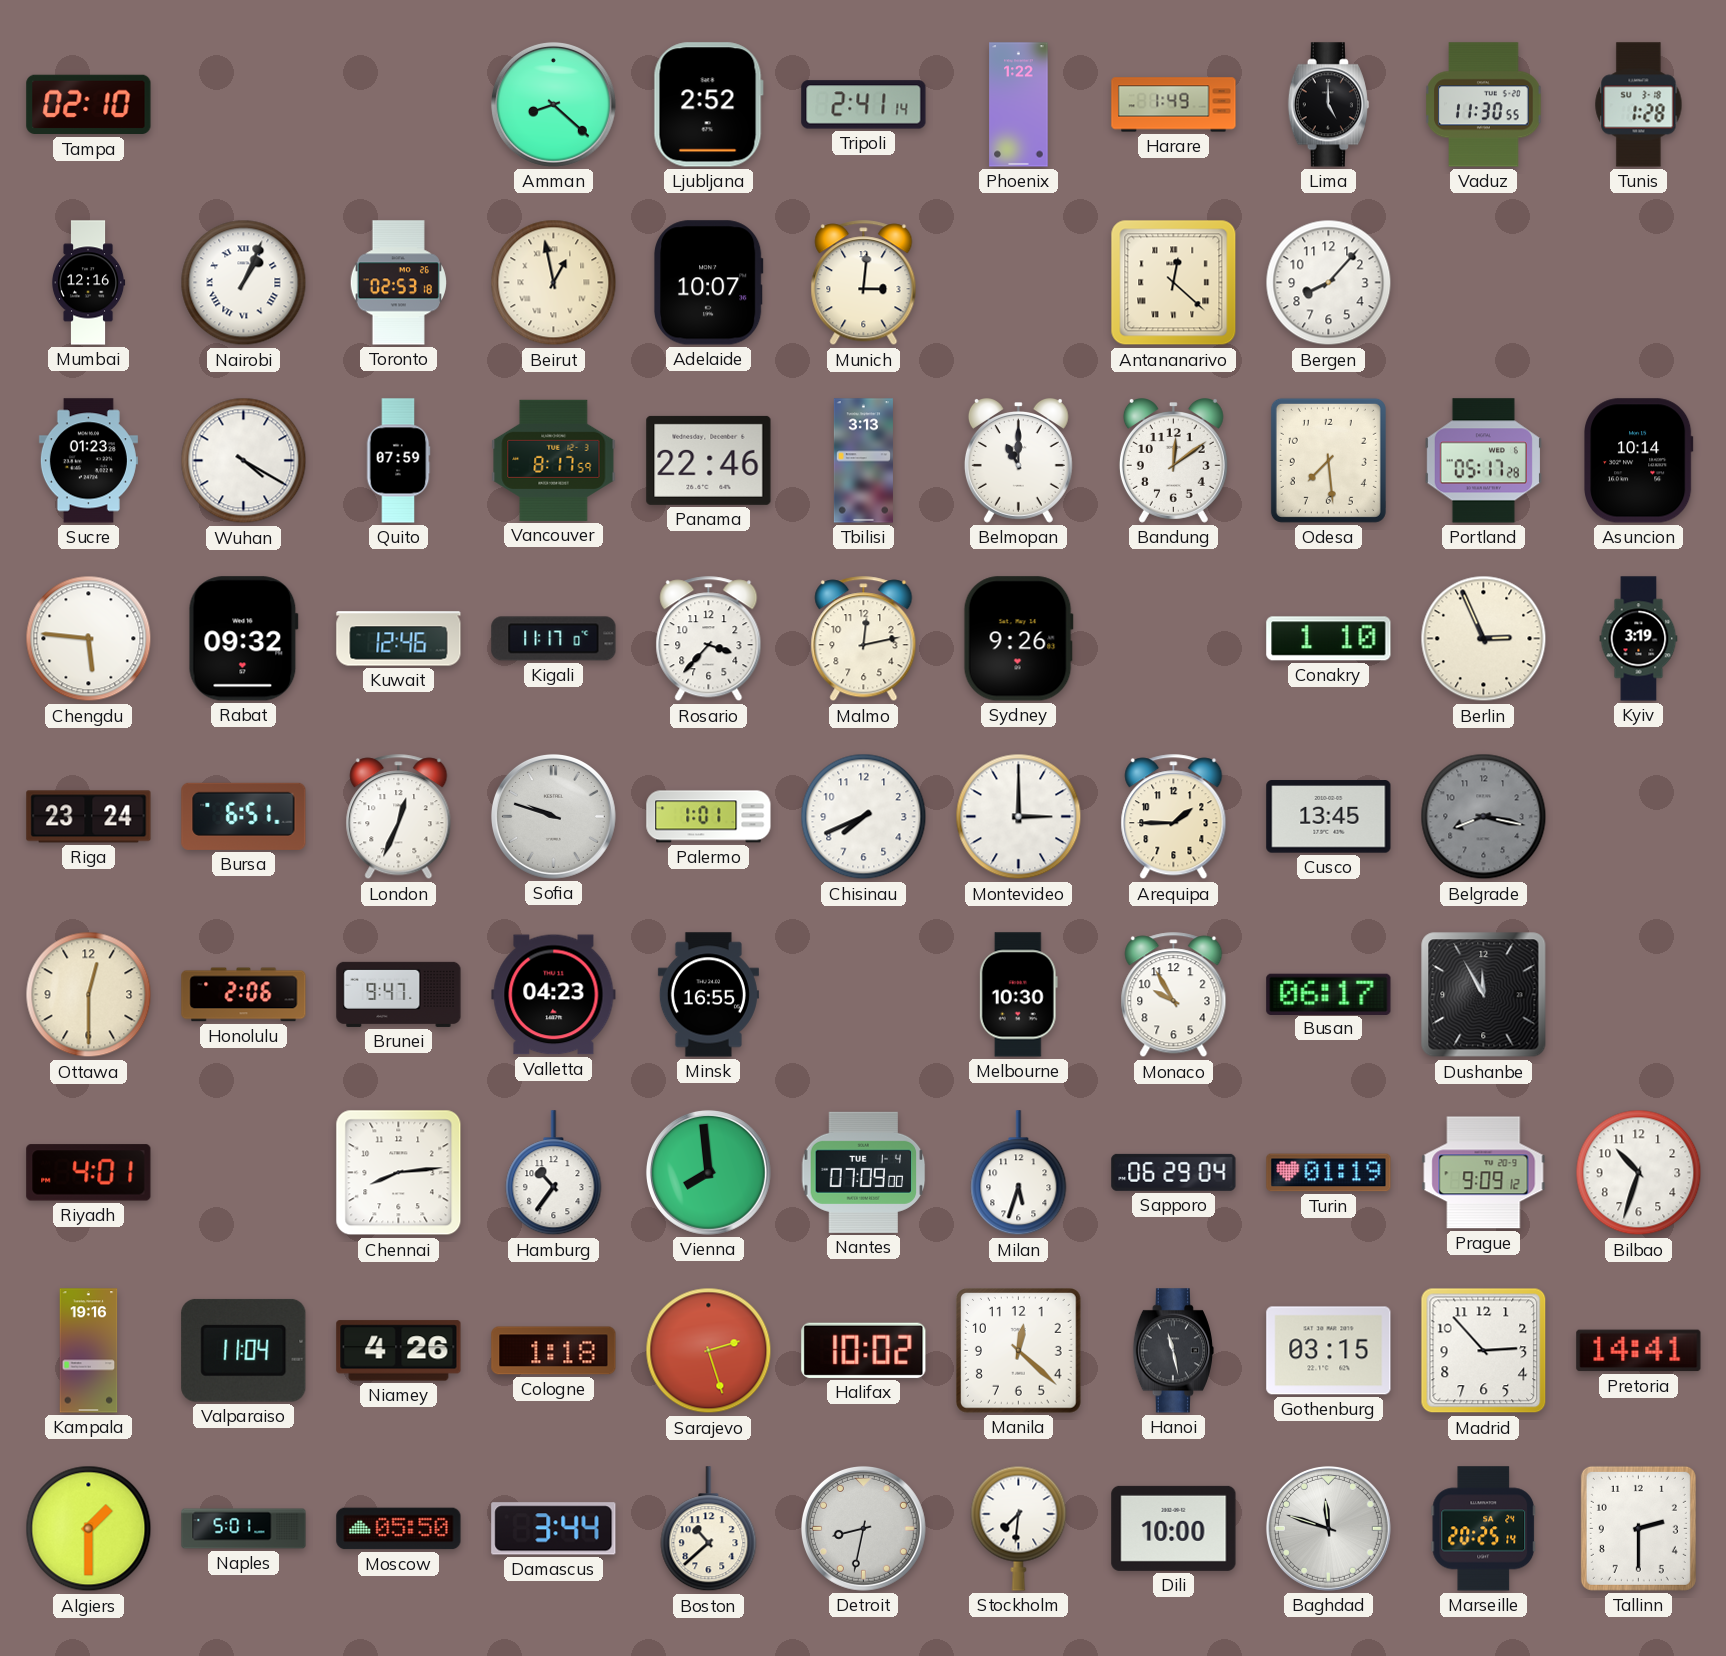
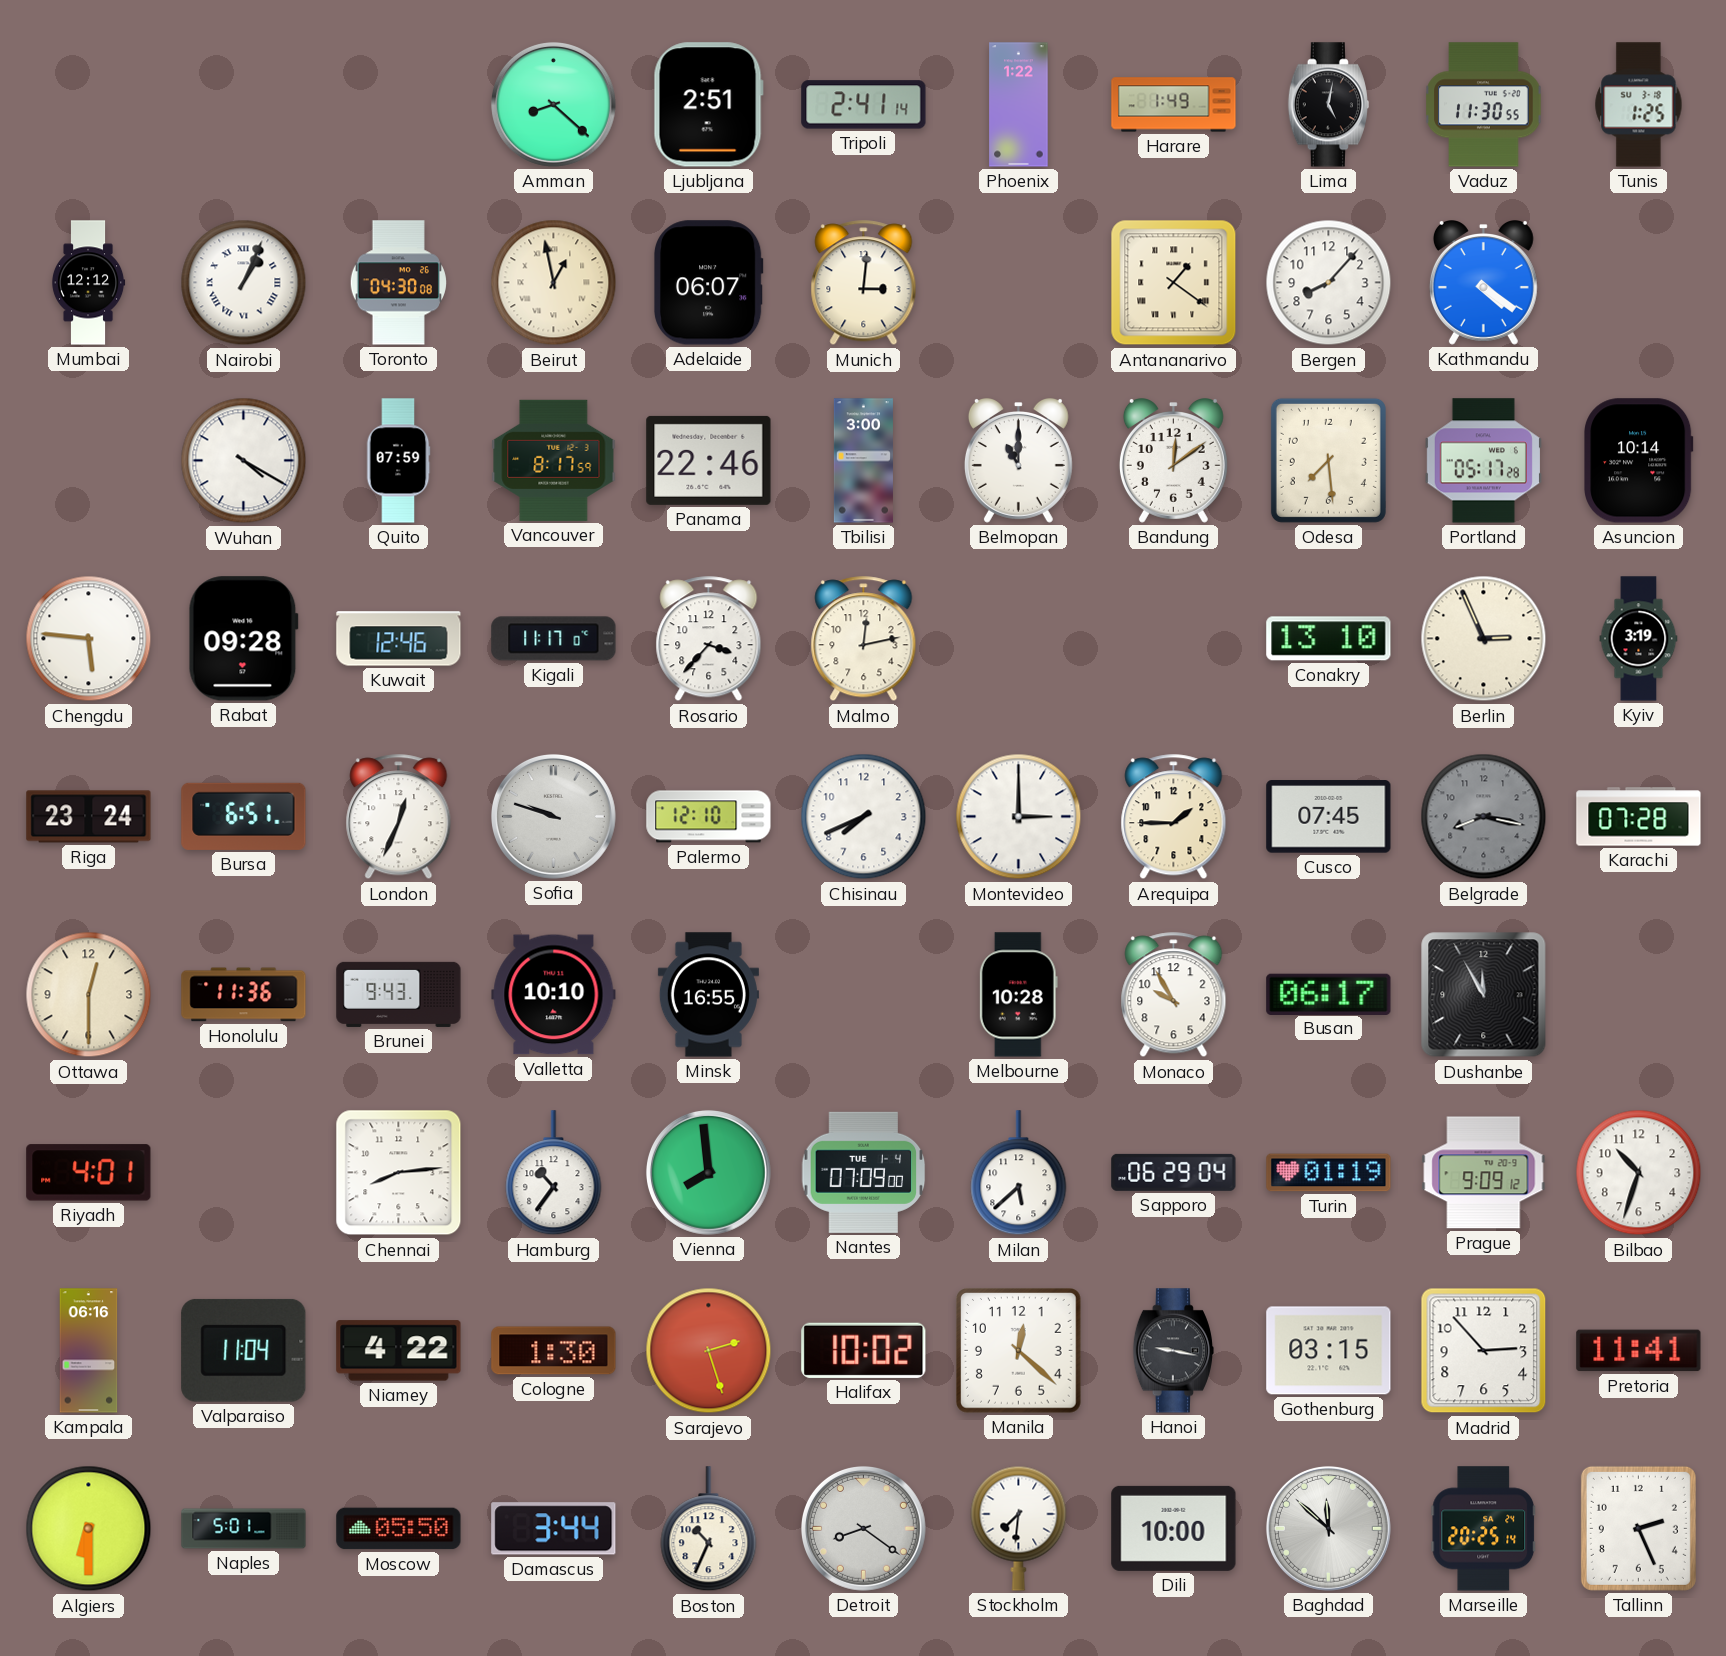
Tampa: 02:10 -> none
Ljubljana: 2:52 -> 2:51
Lima: 5:00 -> 5:02
Tunis: 1:28 -> 1:25
Mumbai: 12:16 -> 12:12
Toronto: 02:53 -> 04:30
Adelaide: 10:07 -> 06:07
Antananarivo: 12:22 -> 1:21
Kathmandu: none -> 4:21
Sucre: 01:23 -> none
Tbilisi: 3:13 -> 3:00
Rabat: 09:32 -> 09:28
Sydney: 9:26 -> none
Conakry: 1:10 -> 13:10
Palermo: 1:01 -> 12:10
Cusco: 13:45 -> 07:45
Karachi: none -> 07:28
Honolulu: 2:06 -> 11:36
Brunei: 9:47 -> 9:43
Valletta: 04:23 -> 10:10
Melbourne: 10:30 -> 10:28
Milan: 5:33 -> 5:38
Kampala: 19:16 -> 06:16
Niamey: 4:26 -> 4:22
Cologne: 1:18 -> 1:30
Hanoi: 11:28 -> 9:17
Pretoria: 14:41 -> 11:41
Algiers: 1:30 -> 6:30
Boston: 10:38 -> 10:34
Detroit: 8:32 -> 8:21
Baghdad: 11:48 -> 11:52
Tallinn: 2:30 -> 2:26
